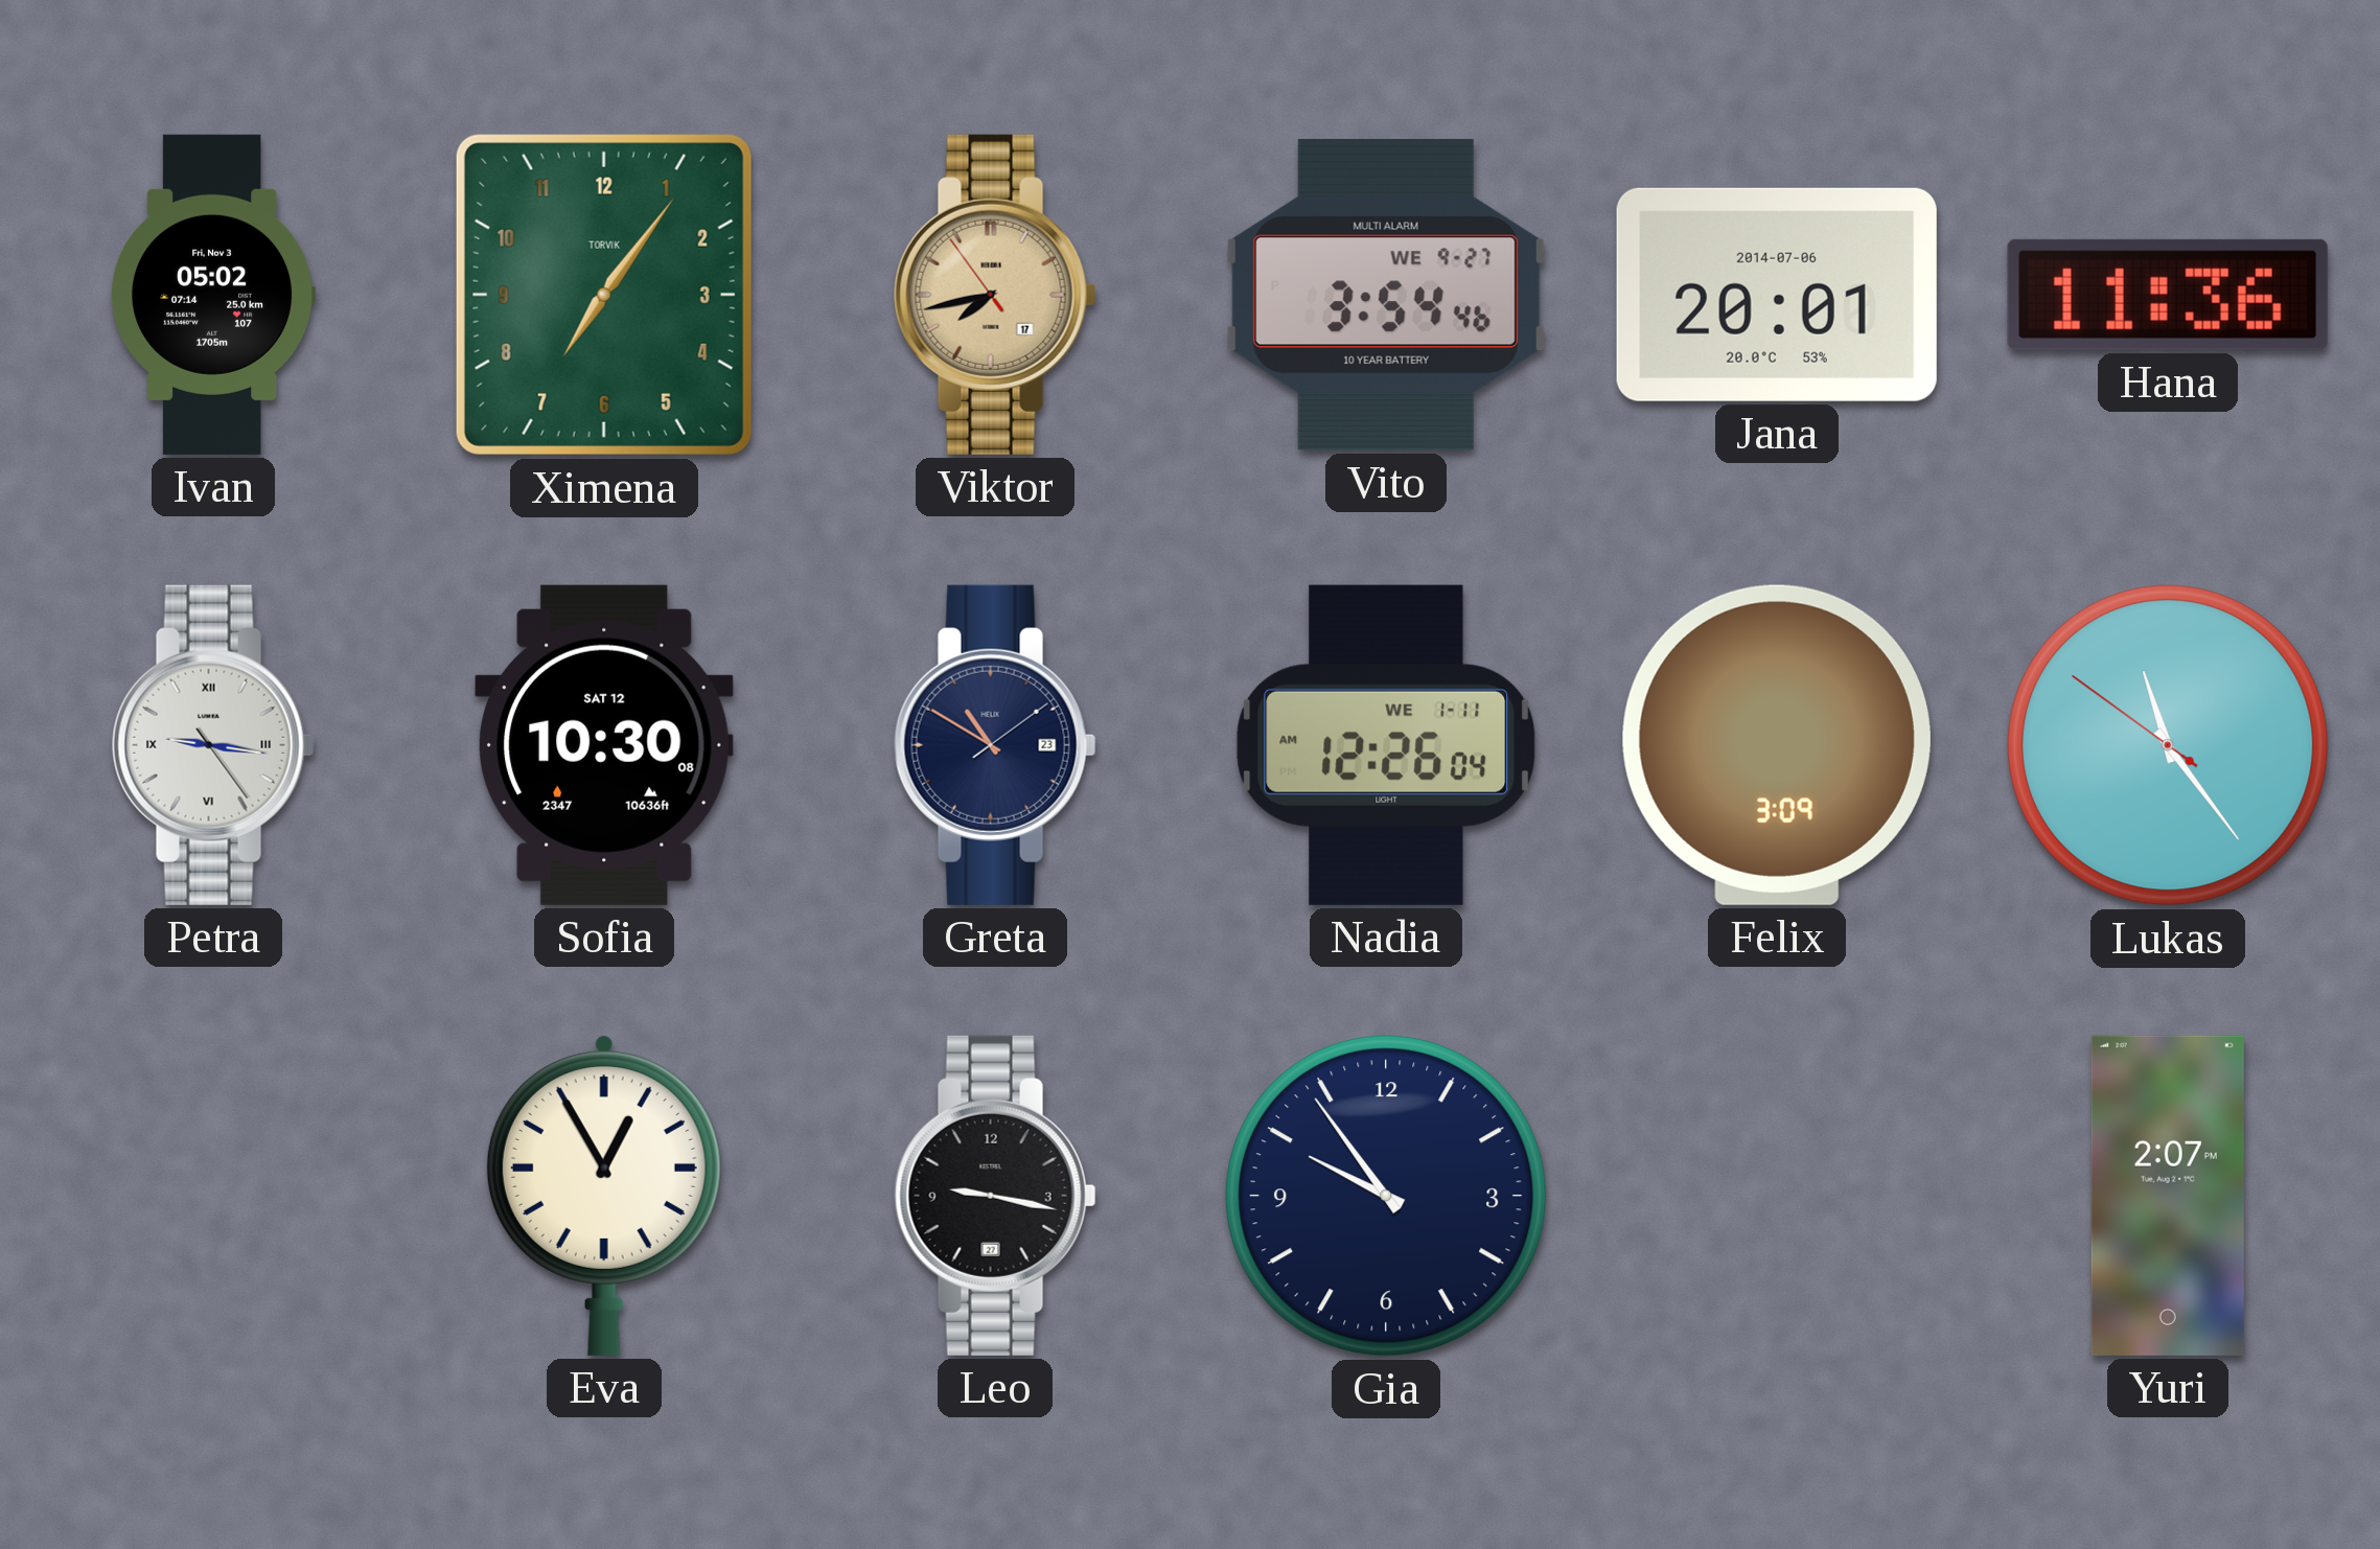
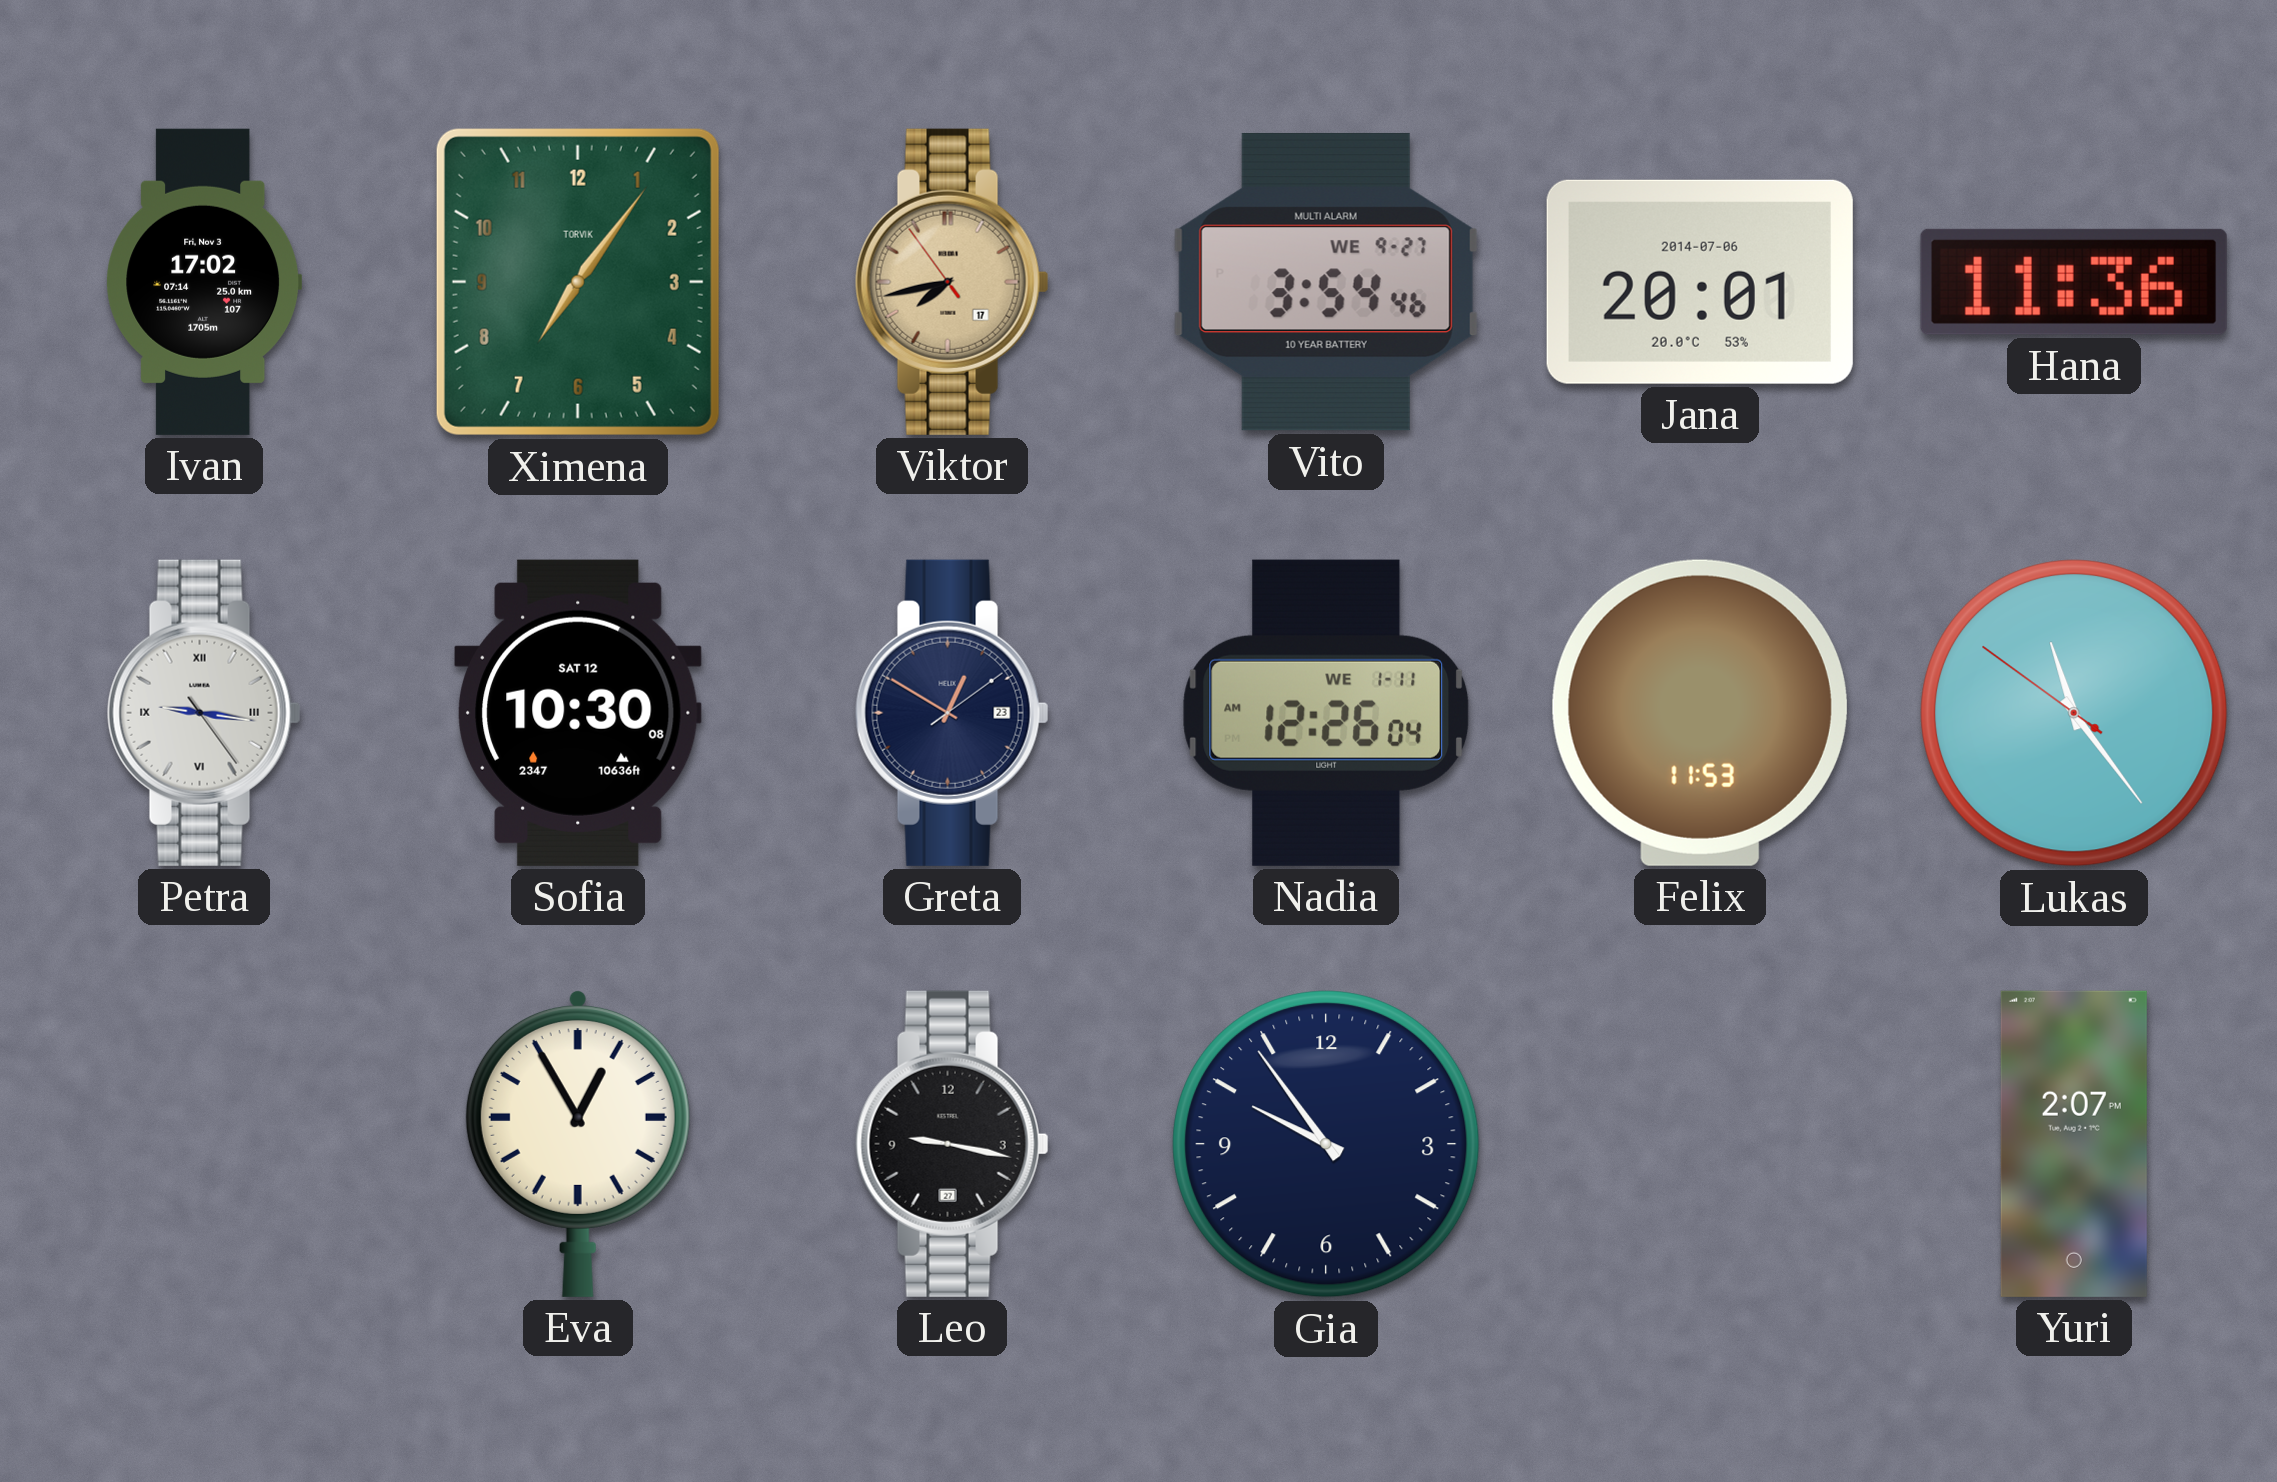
Ivan: 05:02 -> 17:02
Greta: 10:50 -> 12:50
Felix: 3:09 -> 11:53
